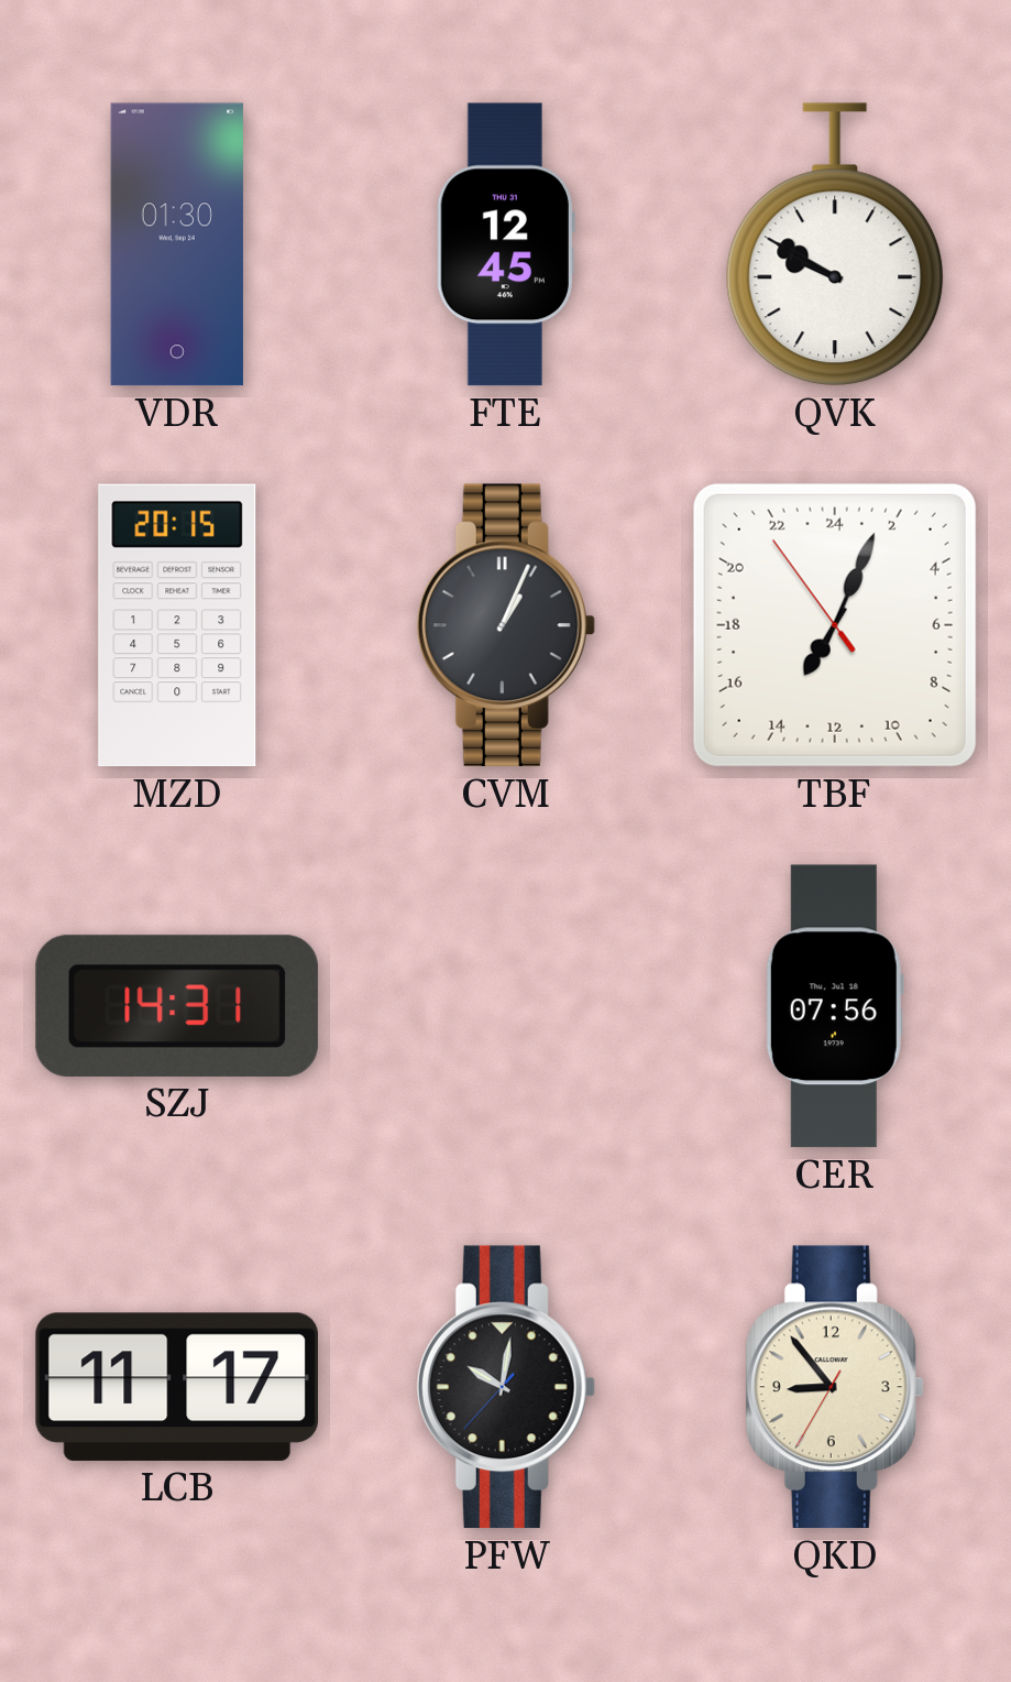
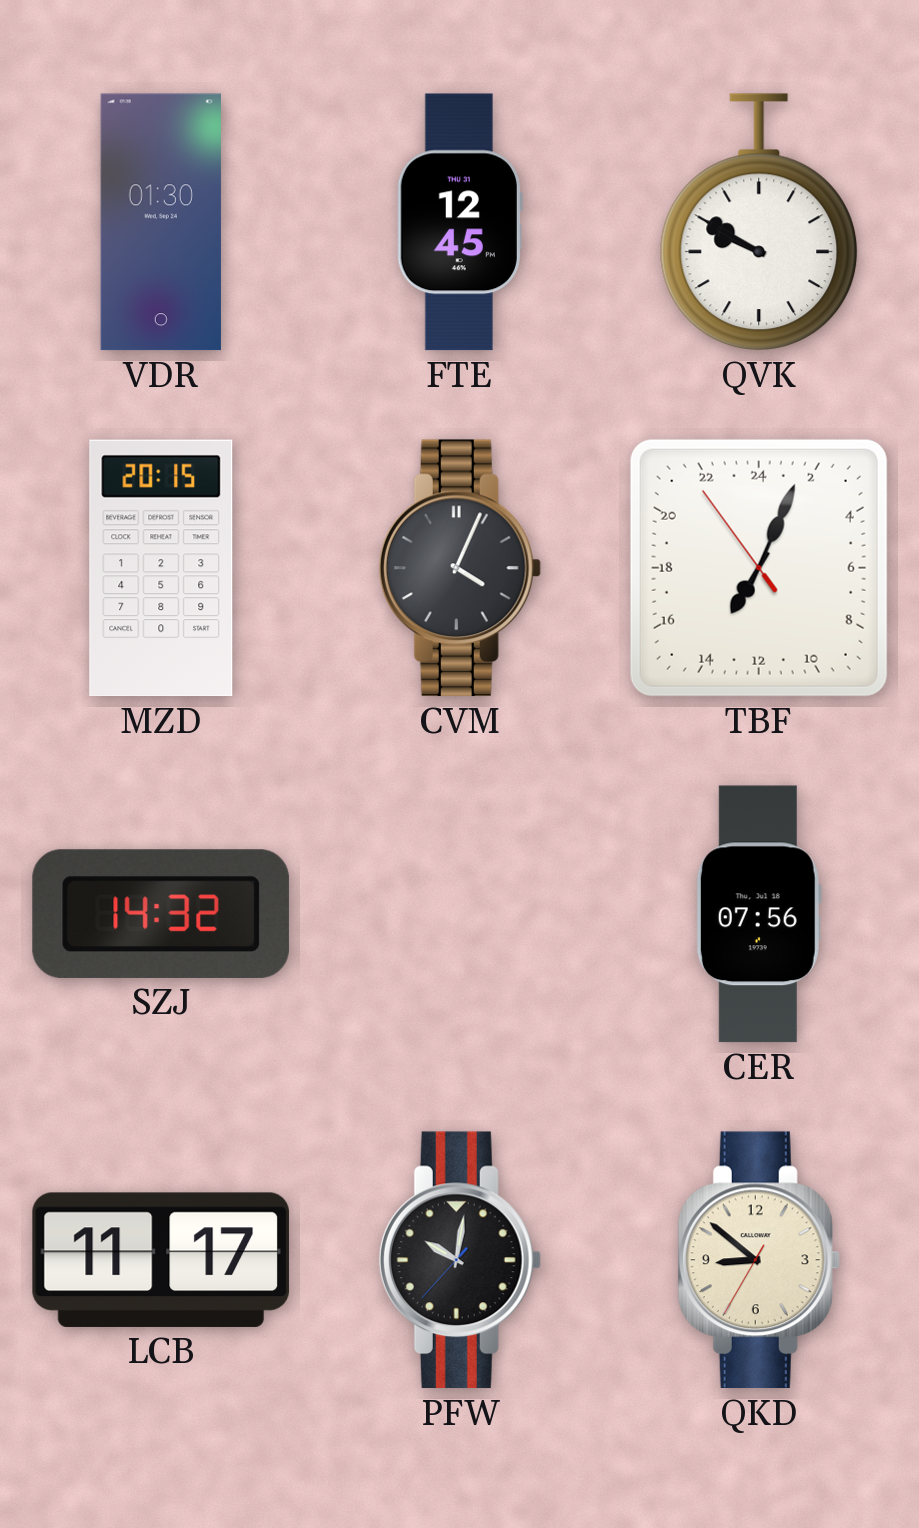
CVM: 1:04 -> 4:04
SZJ: 14:31 -> 14:32
QKD: 8:53 -> 8:51
